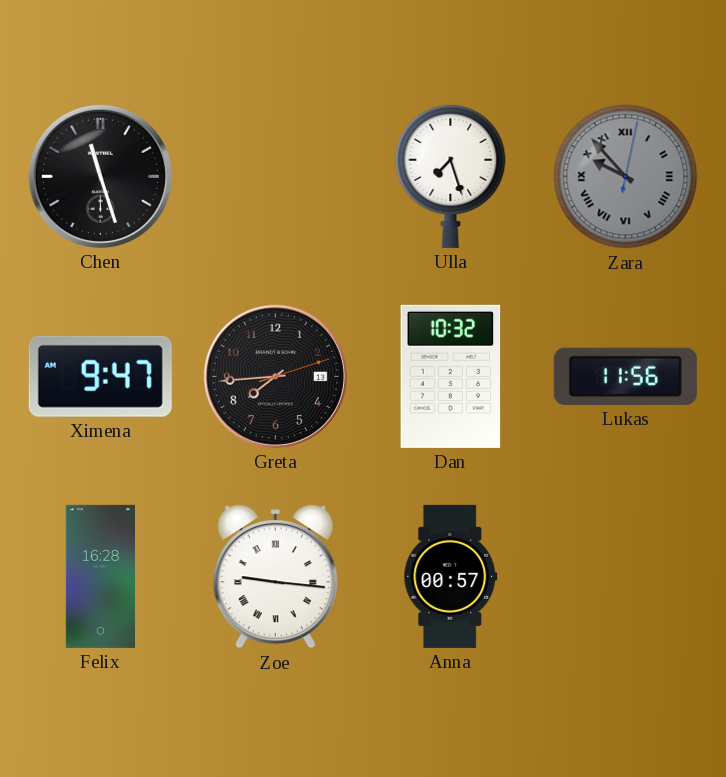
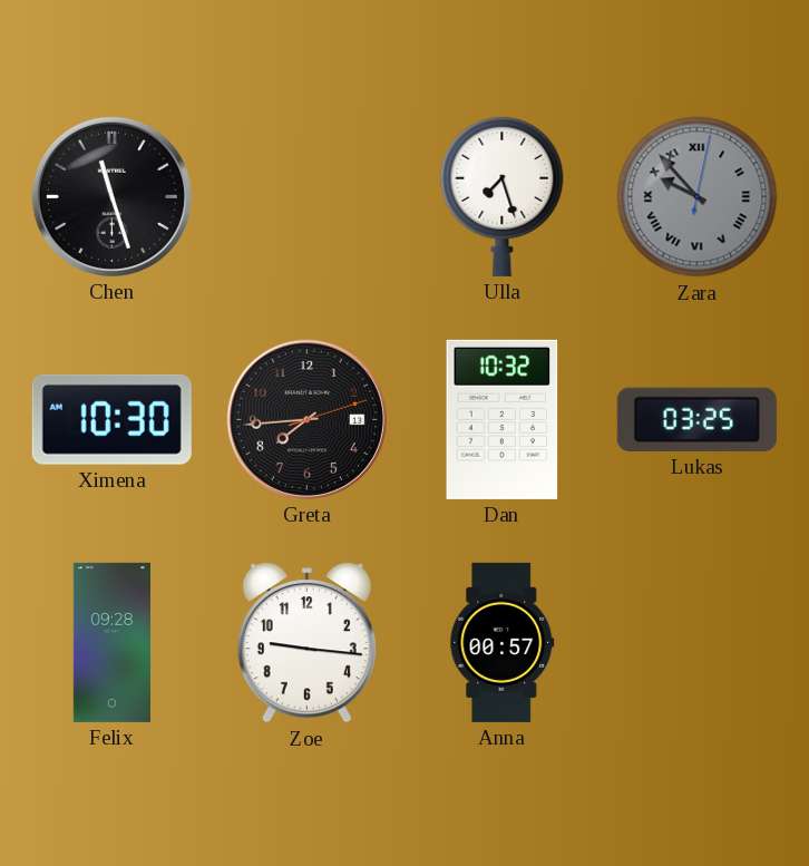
Ximena: 9:47 -> 10:30
Lukas: 11:56 -> 03:25
Felix: 16:28 -> 09:28
Zoe numerals: Roman -> Arabic
